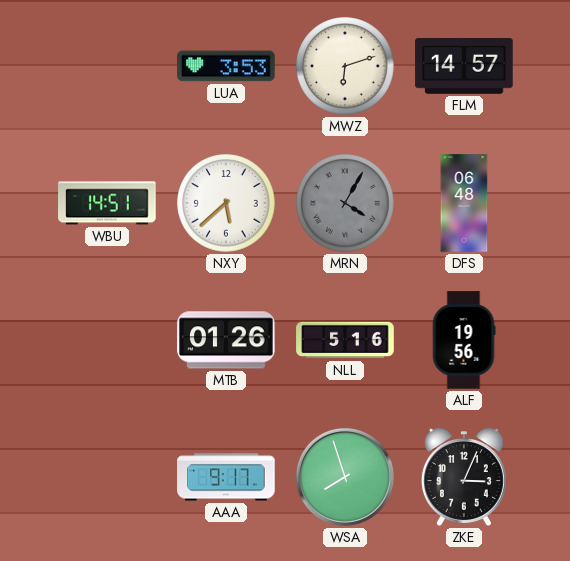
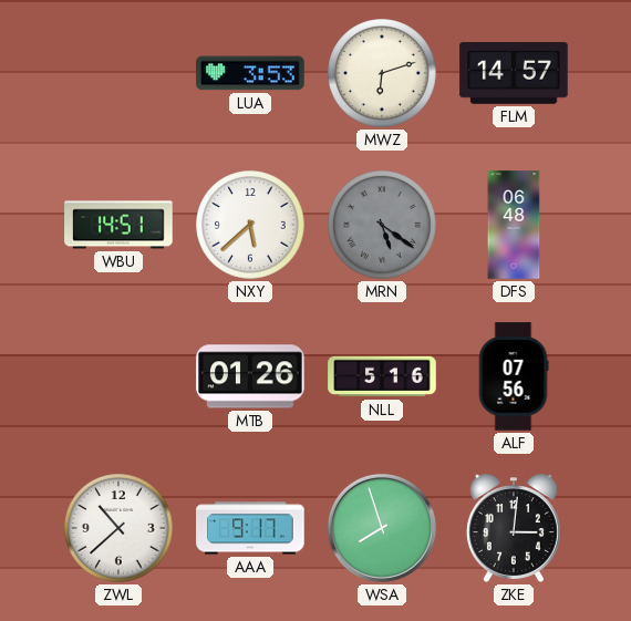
MRN: 4:05 -> 5:21
ALF: 19:56 -> 07:56
ZWL: none -> 10:38
ZKE: 3:04 -> 3:01
